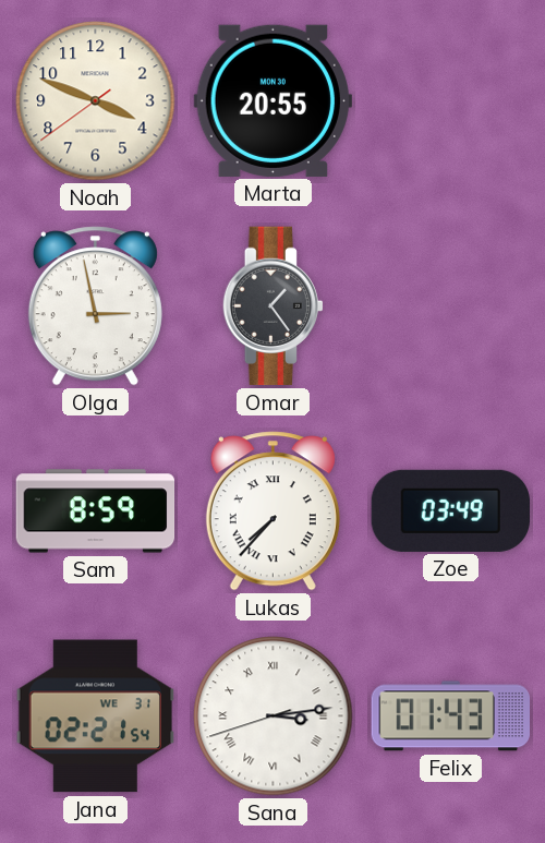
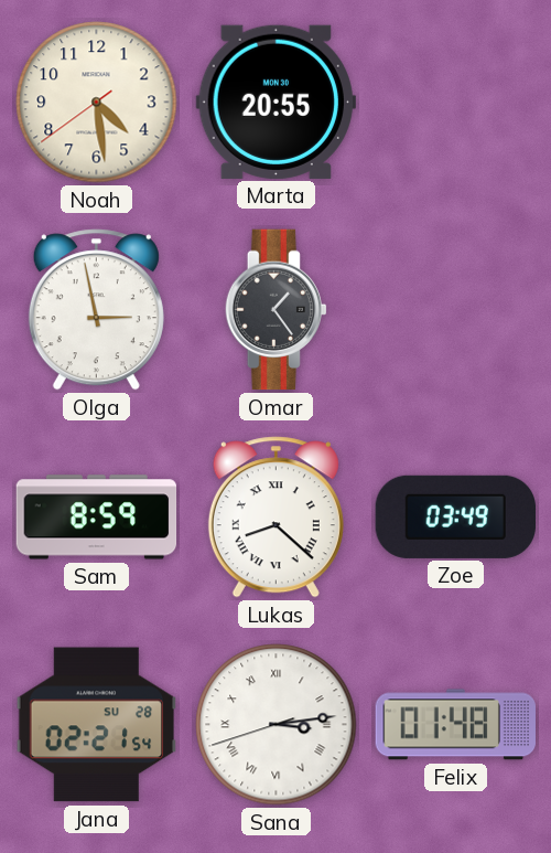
Noah: 3:48 -> 4:28
Lukas: 7:37 -> 8:22
Jana date: WE 31 -> SU 28
Felix: 01:43 -> 01:48
